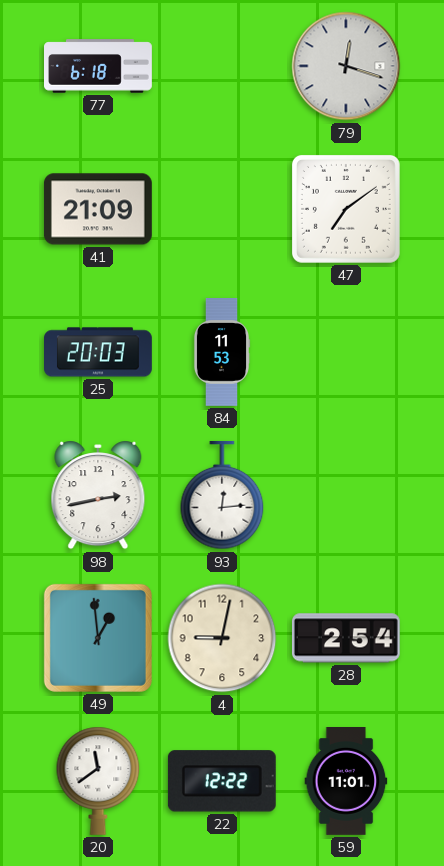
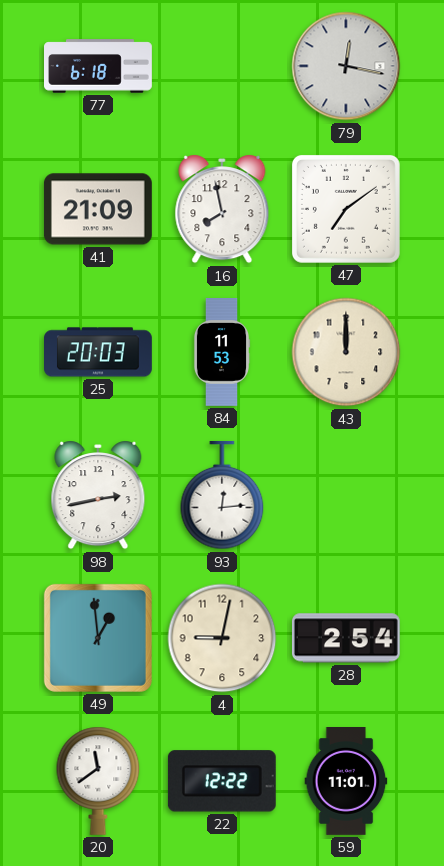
79: 12:18 -> 12:17
16: none -> 7:58
43: none -> 12:00
